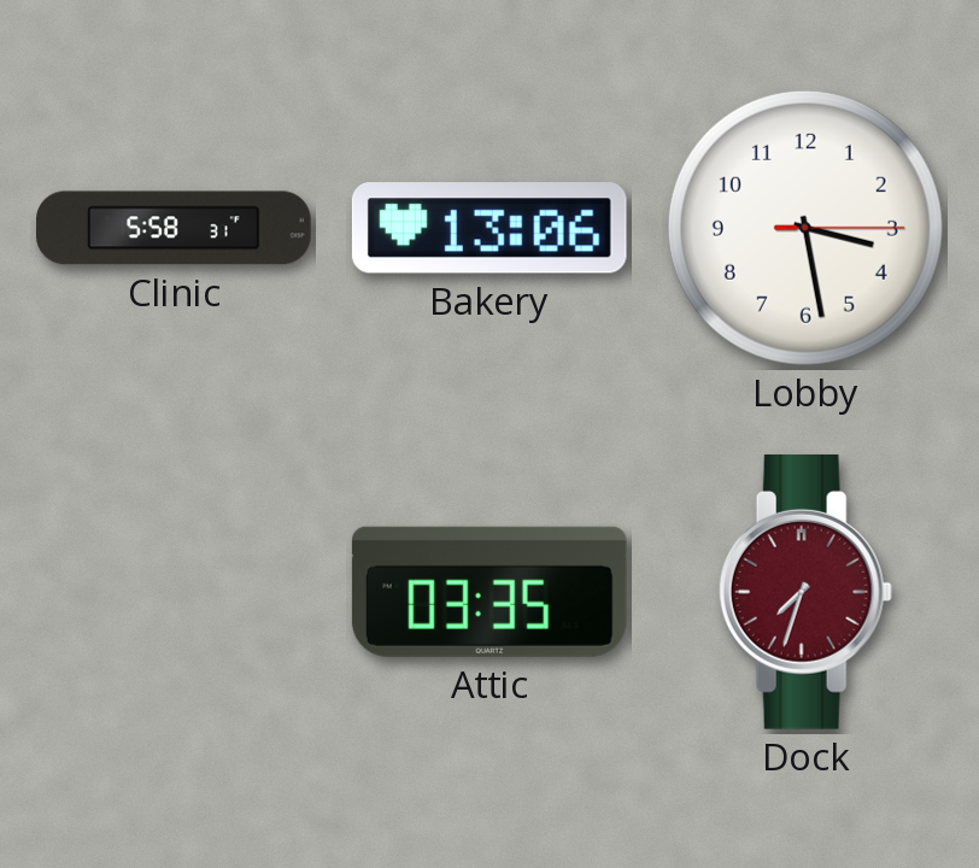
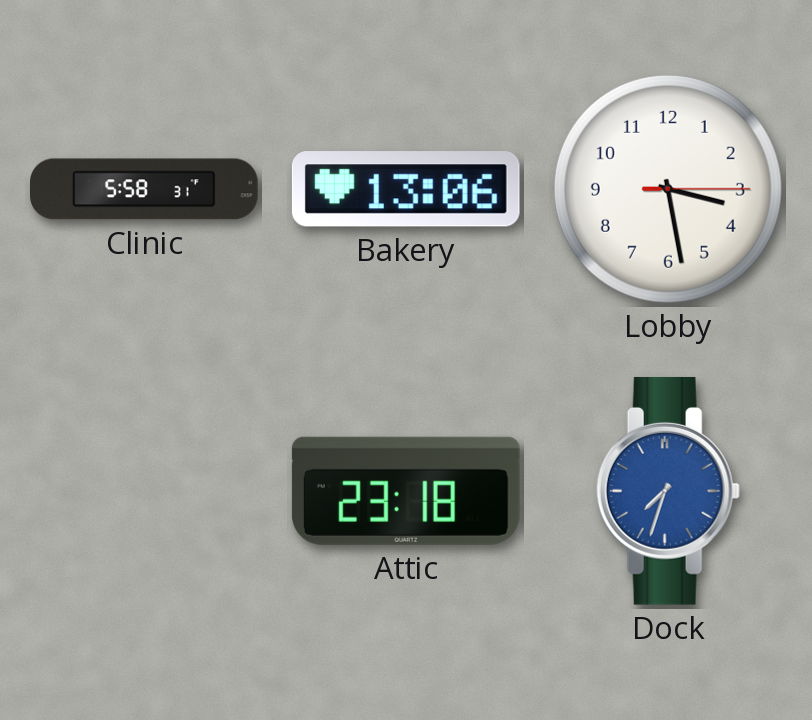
Attic: 03:35 -> 23:18
Dock dial: burgundy -> blue
